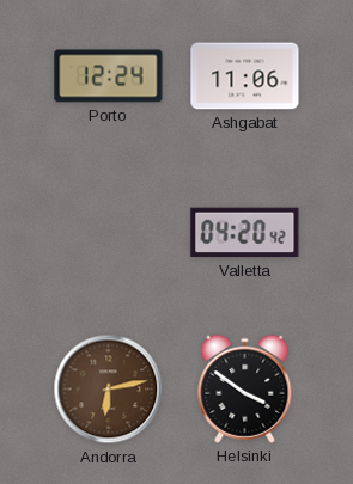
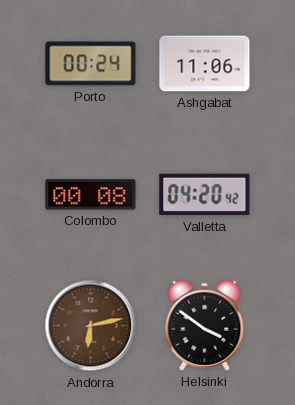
Porto: 12:24 -> 00:24
Colombo: none -> 00:08
